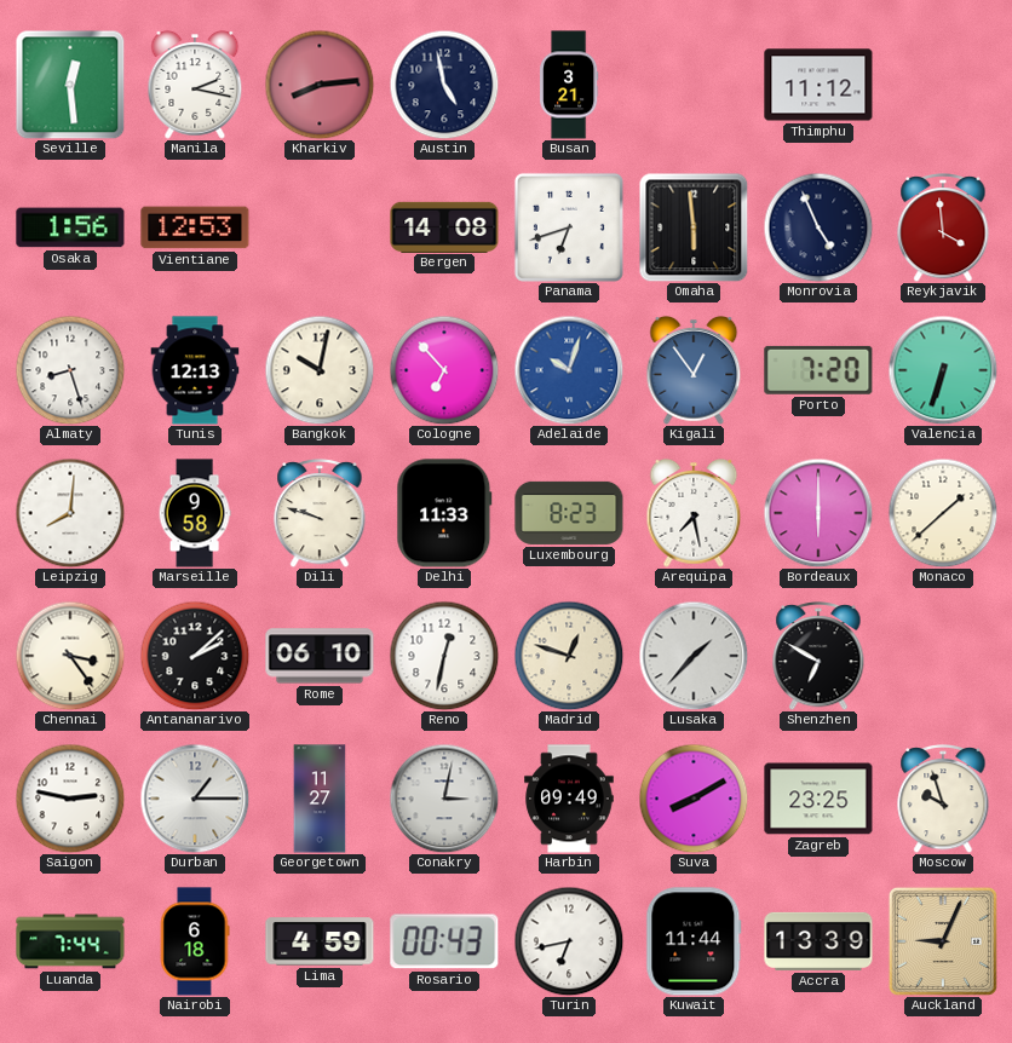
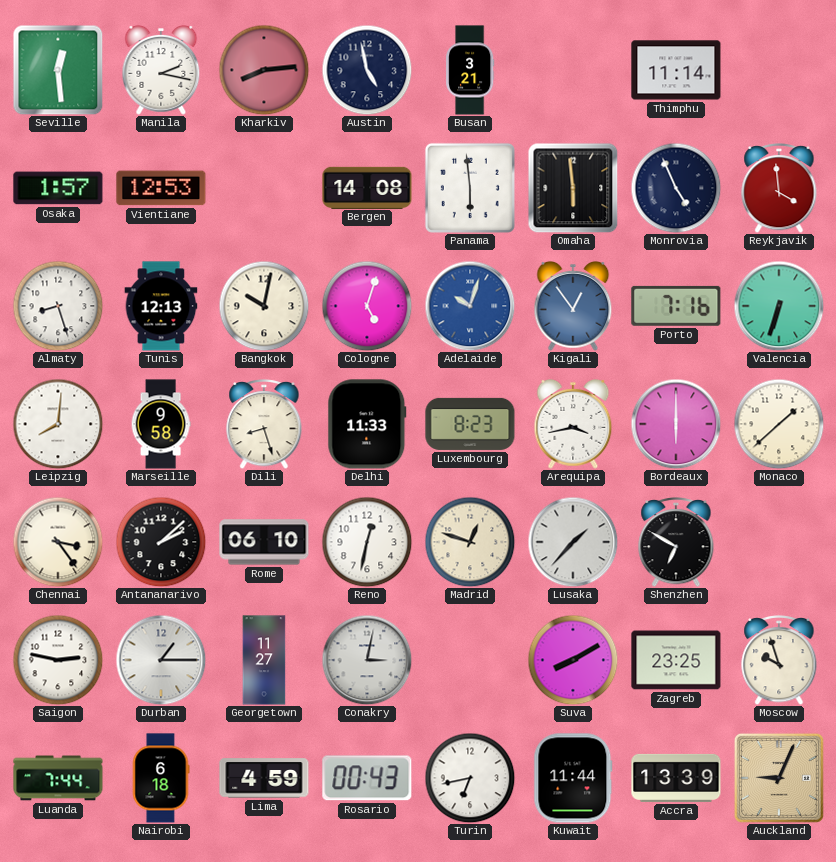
Thimphu: 11:12 -> 11:14
Osaka: 1:56 -> 1:57
Panama: 6:42 -> 5:59
Cologne: 6:53 -> 5:03
Porto: 7:20 -> 7:16
Dili: 9:48 -> 8:27
Arequipa: 7:28 -> 3:43
Harbin: 09:49 -> none
